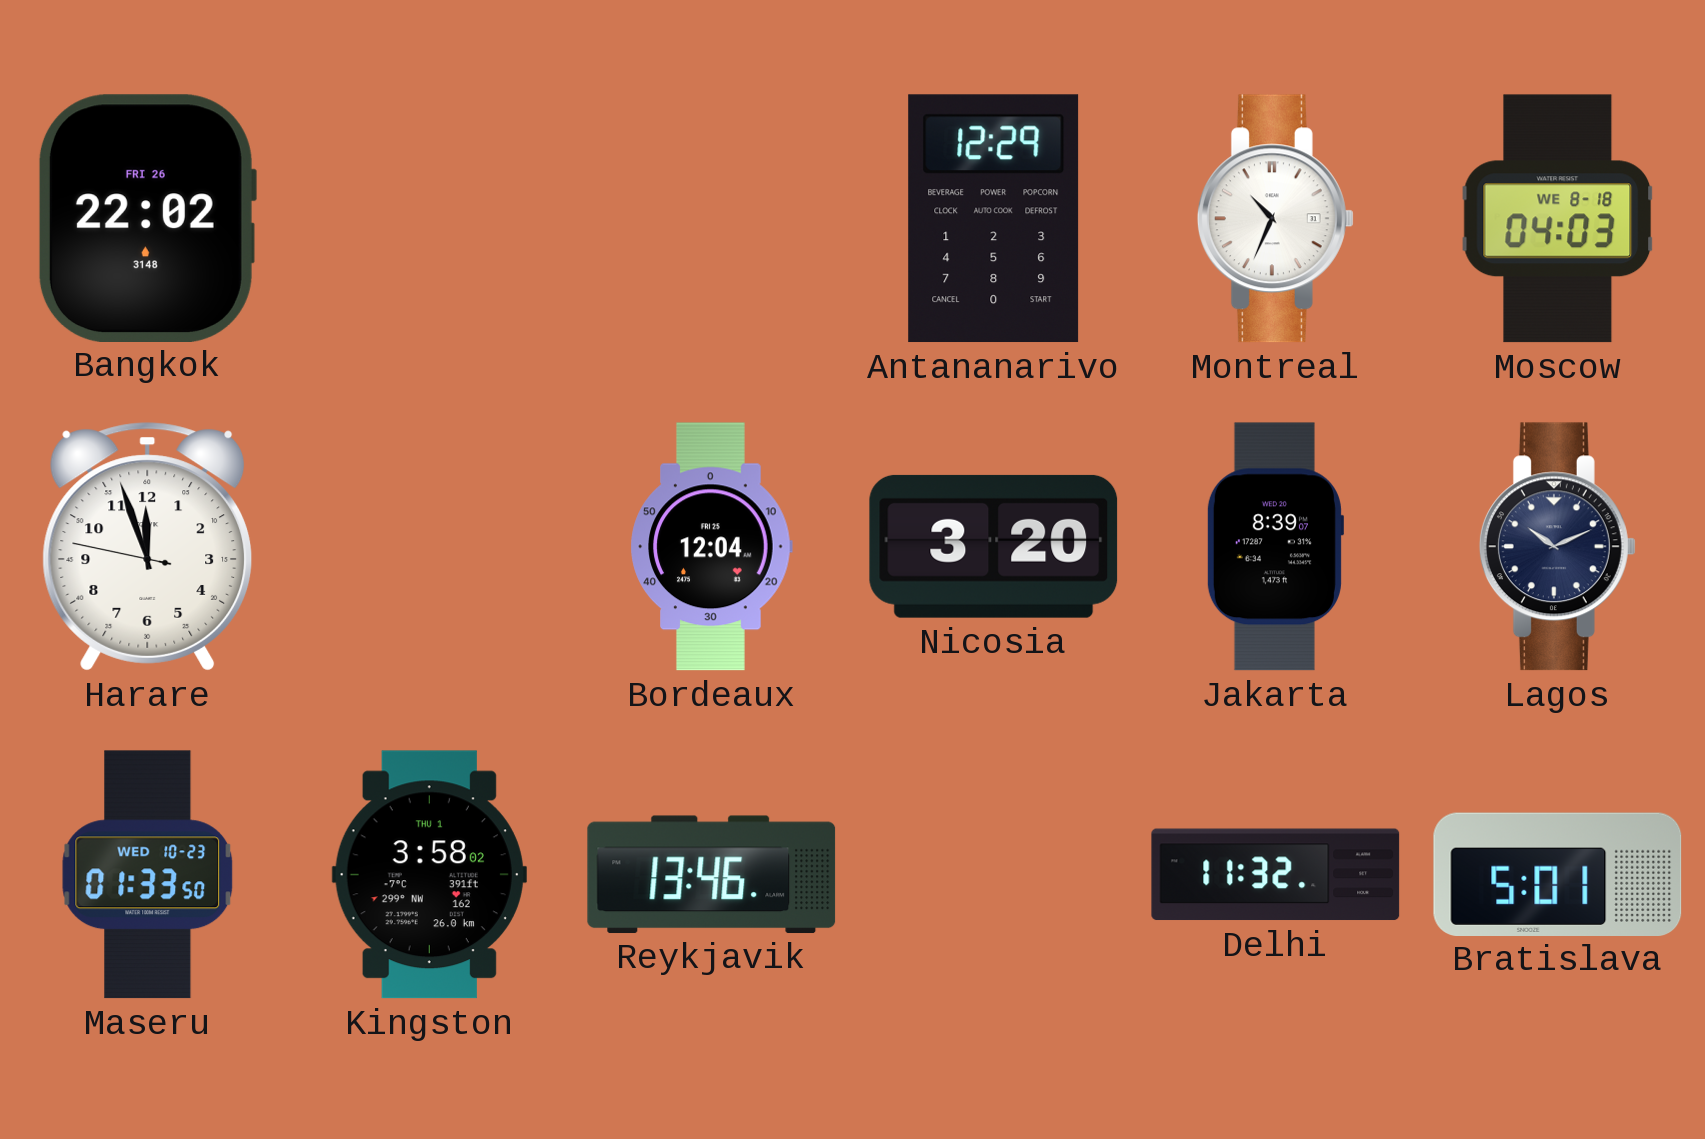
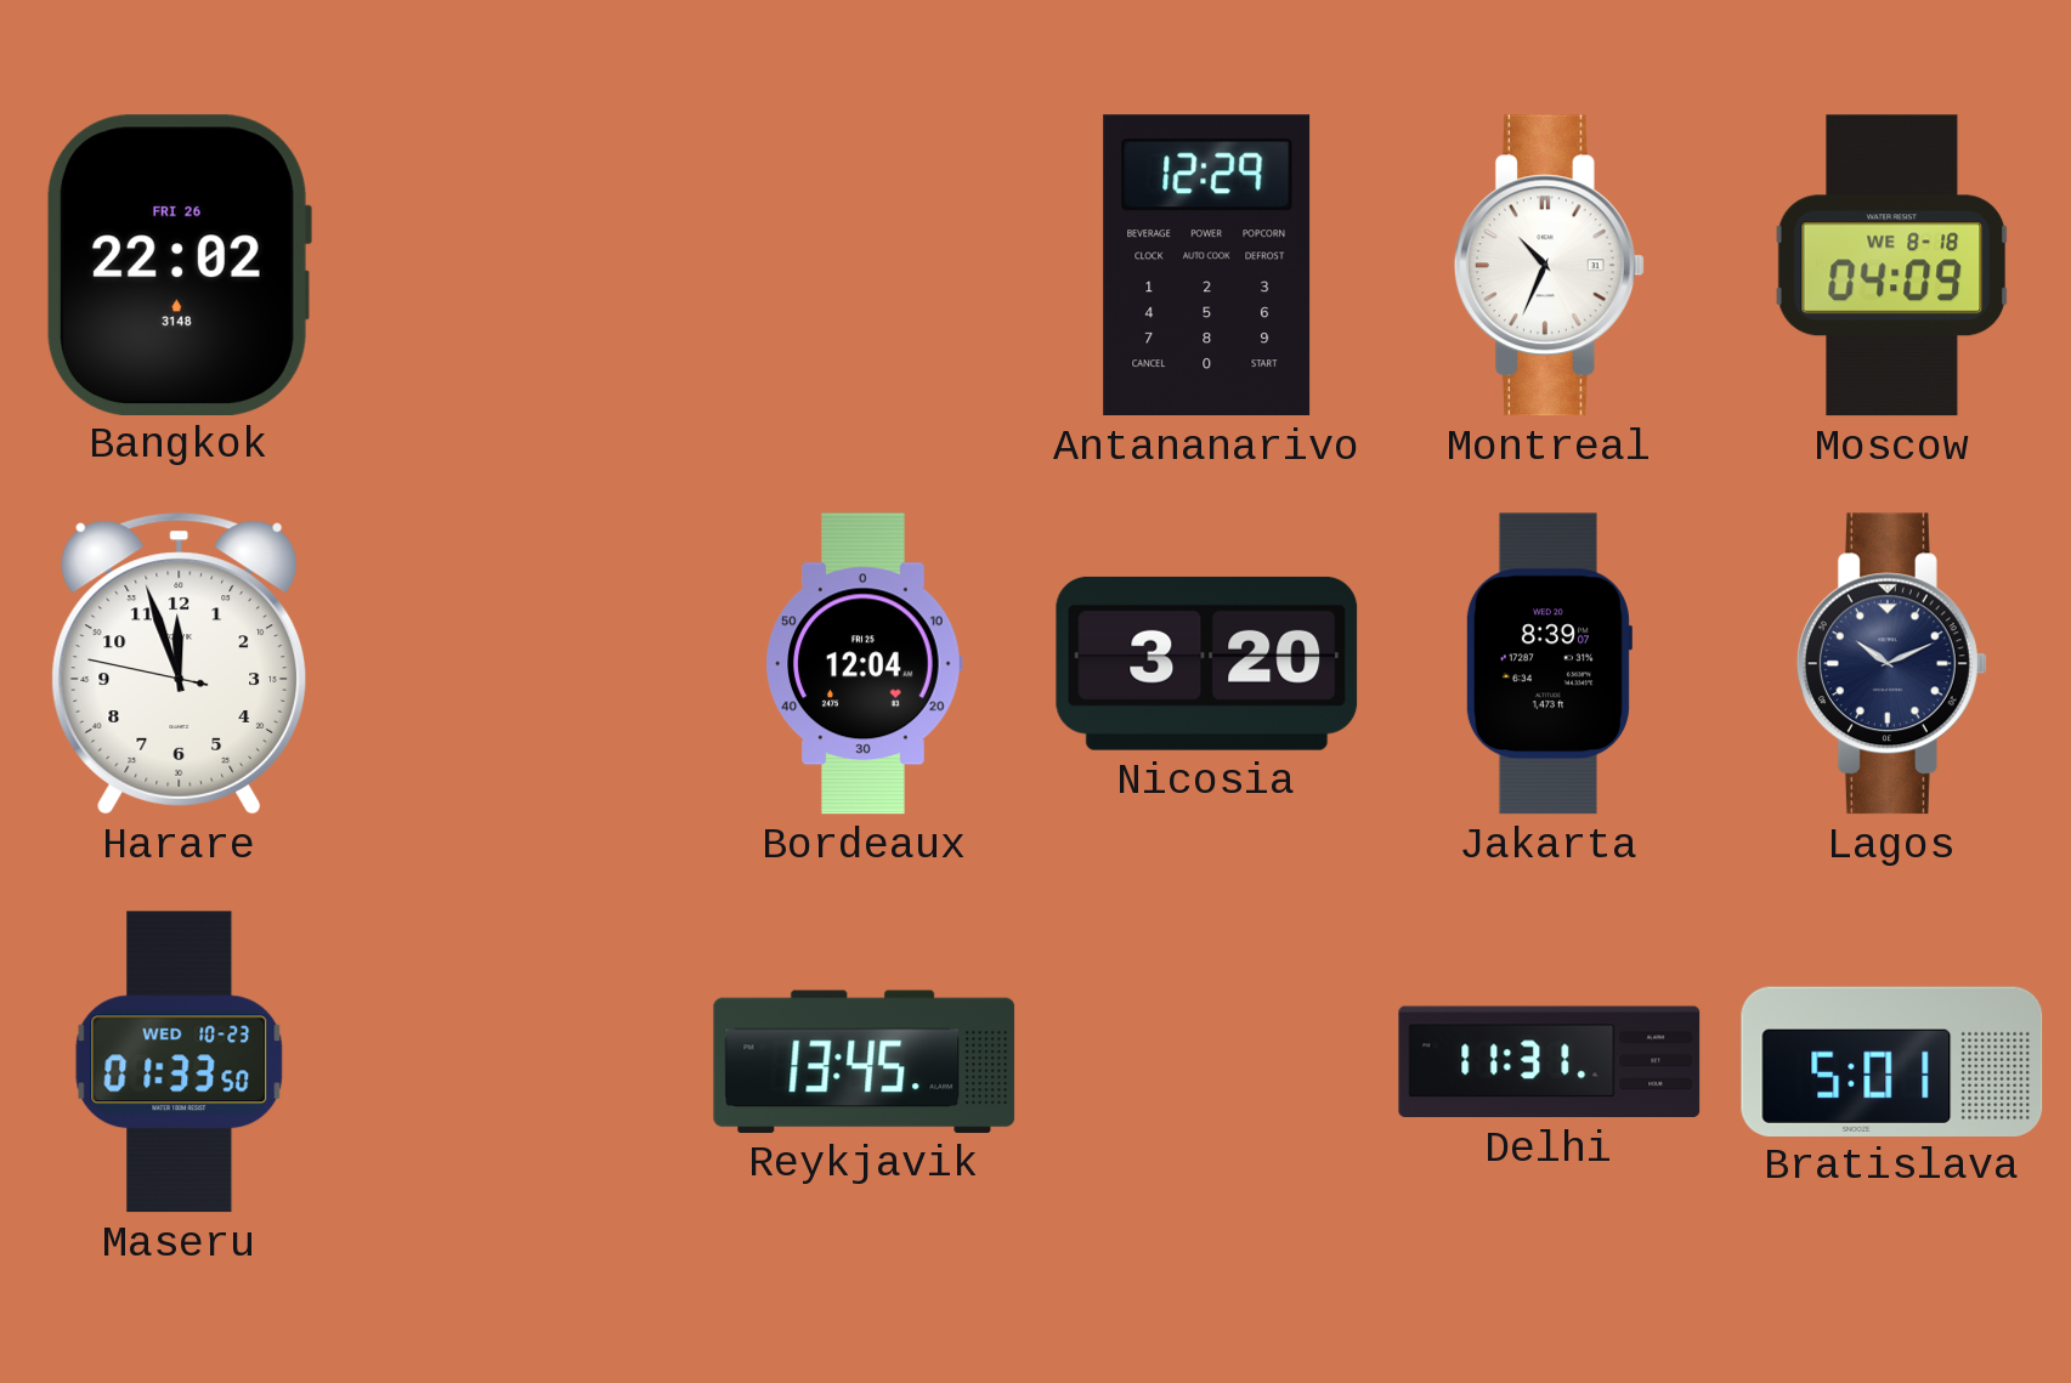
Moscow: 04:03 -> 04:09
Kingston: 3:58 -> none
Reykjavik: 13:46 -> 13:45
Delhi: 11:32 -> 11:31
